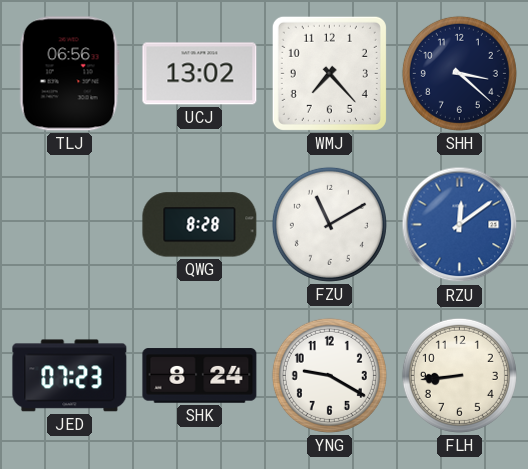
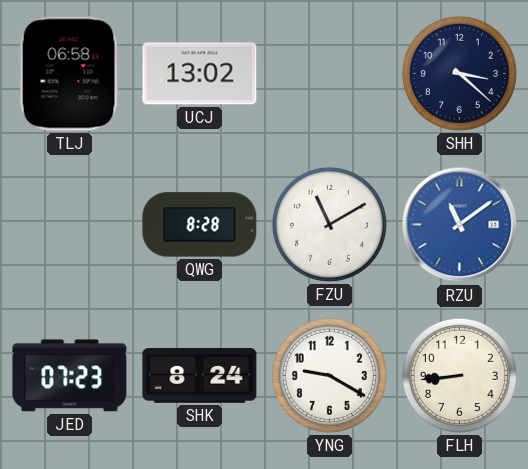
TLJ: 06:56 -> 06:58
WMJ: 7:23 -> none
RZU: 12:09 -> 11:09
